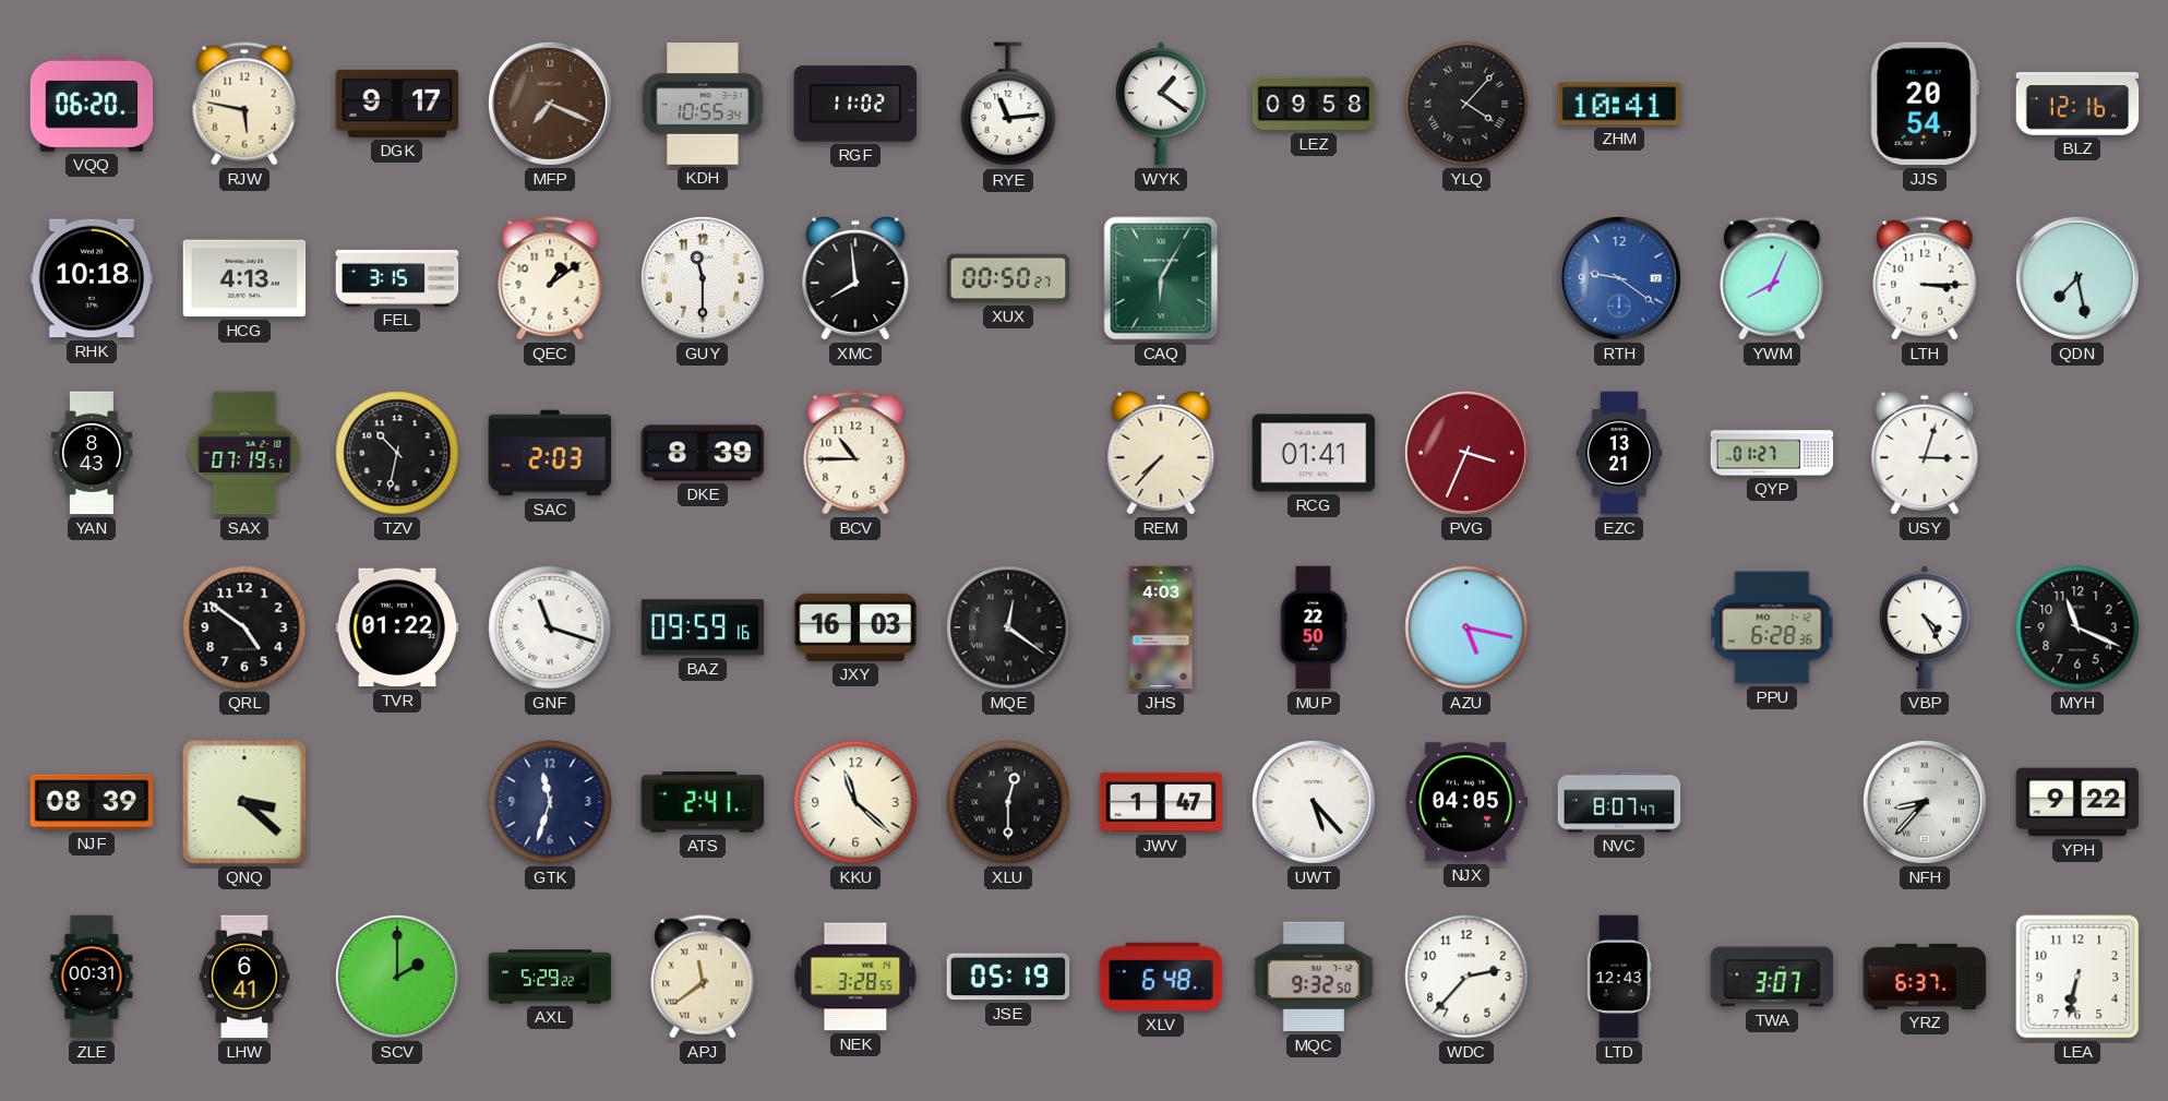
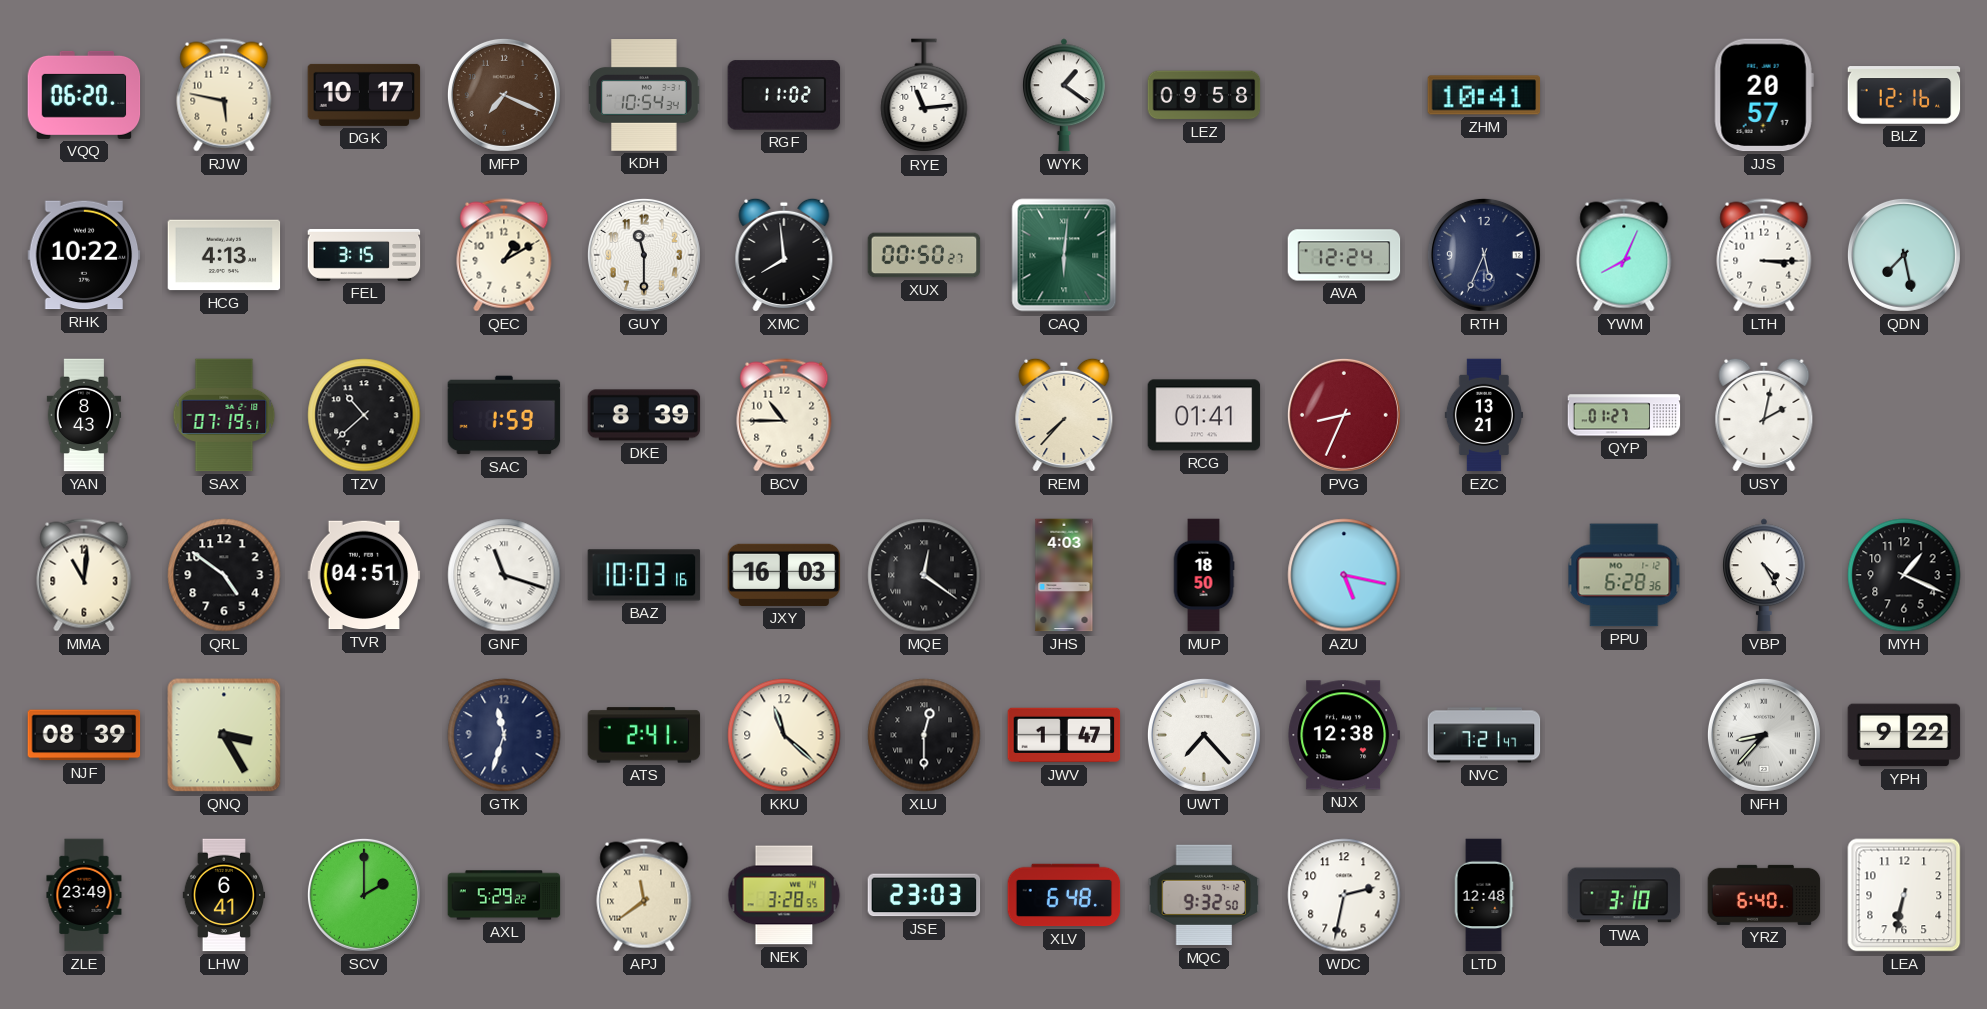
DGK: 9:17 -> 10:17
KDH: 10:55 -> 10:54
YLQ: 4:07 -> none
JJS: 20:54 -> 20:57
RHK: 10:18 -> 10:22
QEC: 1:09 -> 1:10
CAQ: 6:05 -> 6:01
AVA: none -> 12:24
RTH: 9:21 -> 5:34
RTH dial: blue -> navy
TZV: 10:32 -> 10:38
SAC: 2:03 -> 1:59
PVG: 3:34 -> 8:34
USY: 3:03 -> 2:02
MMA: none -> 11:01
TVR: 01:22 -> 04:51
BAZ: 09:59 -> 10:03
MUP: 22:50 -> 18:50
MYH: 11:19 -> 1:19
QNQ: 3:22 -> 3:25
UWT: 5:23 -> 7:23
NJX: 04:05 -> 12:38
NVC: 8:07 -> 7:21
ZLE: 00:31 -> 23:49
JSE: 05:19 -> 23:03
WDC: 2:37 -> 2:32
LTD: 12:43 -> 12:48
TWA: 3:07 -> 3:10
YRZ: 6:37 -> 6:40
